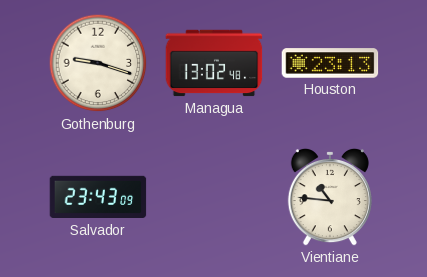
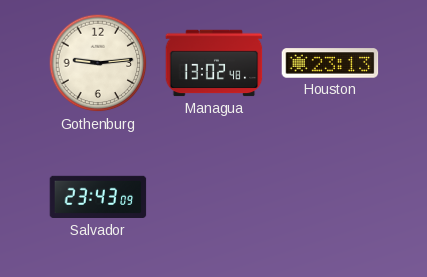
Gothenburg: 9:18 -> 9:14
Vientiane: 10:46 -> none
